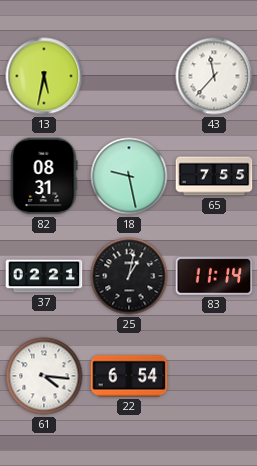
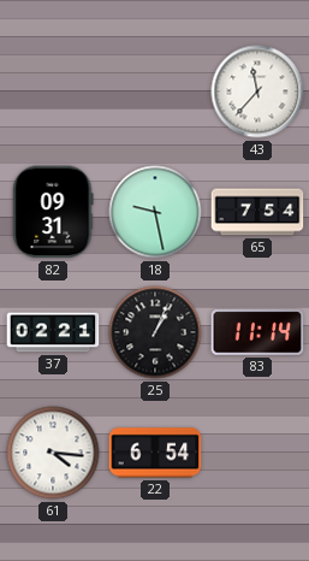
13: 5:32 -> none
82: 08:31 -> 09:31
65: 7:55 -> 7:54
25: 1:02 -> 1:04
